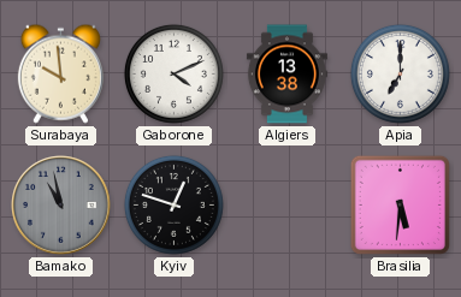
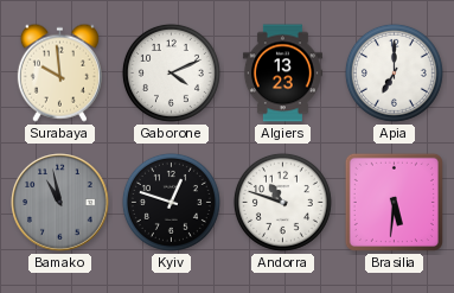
Algiers: 13:38 -> 13:23
Andorra: none -> 10:48
